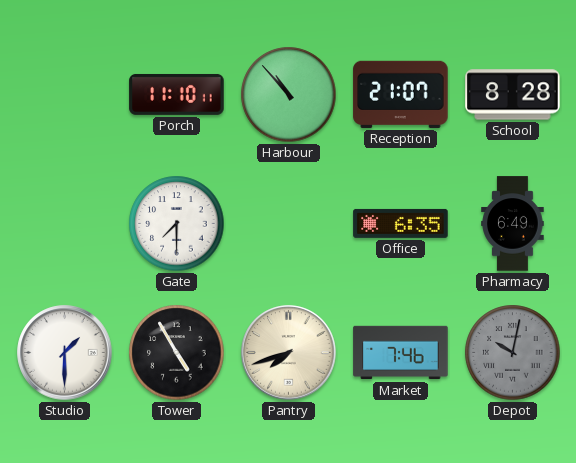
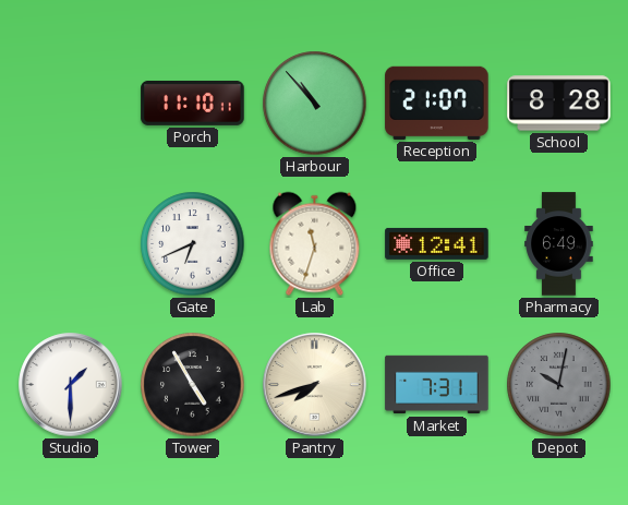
Gate: 7:30 -> 6:41
Lab: none -> 11:33
Office: 6:35 -> 12:41
Market: 7:46 -> 7:31
